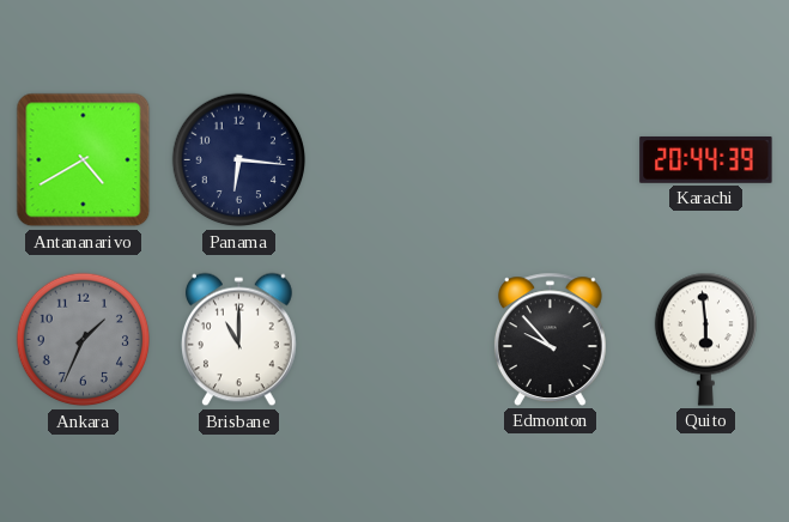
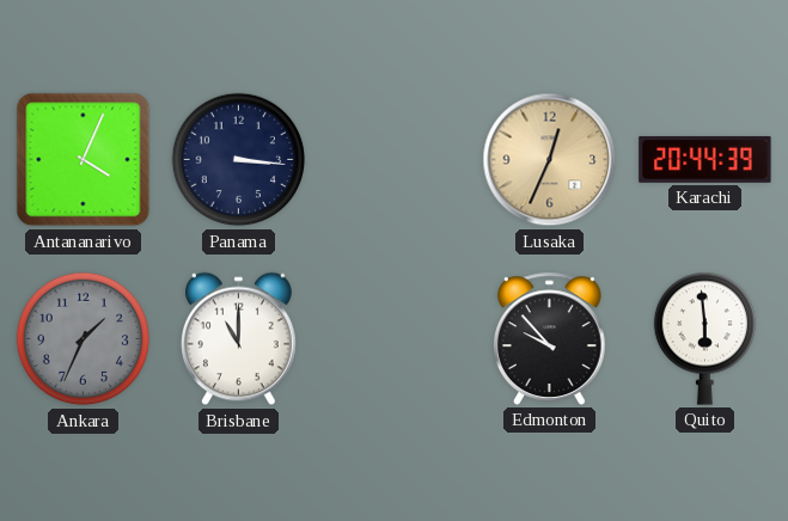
Antananarivo: 4:40 -> 4:04
Panama: 6:16 -> 3:16
Lusaka: none -> 12:34
